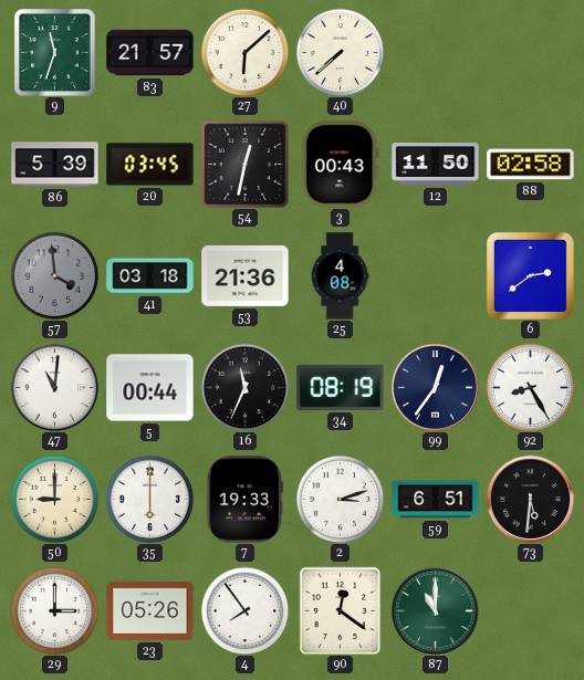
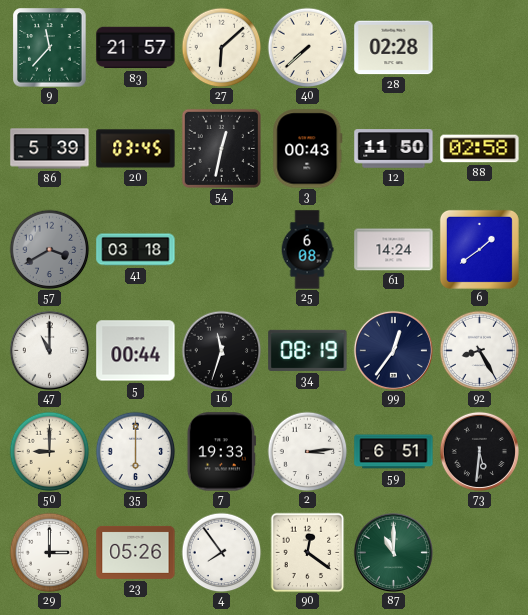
9: 11:33 -> 11:37
28: none -> 02:28
57: 3:59 -> 3:40
53: 21:36 -> none
25: 4:08 -> 6:08
61: none -> 14:24
6: 2:39 -> 1:39
47: 11:01 -> 11:00
16: 11:34 -> 11:33
2: 3:12 -> 3:14
